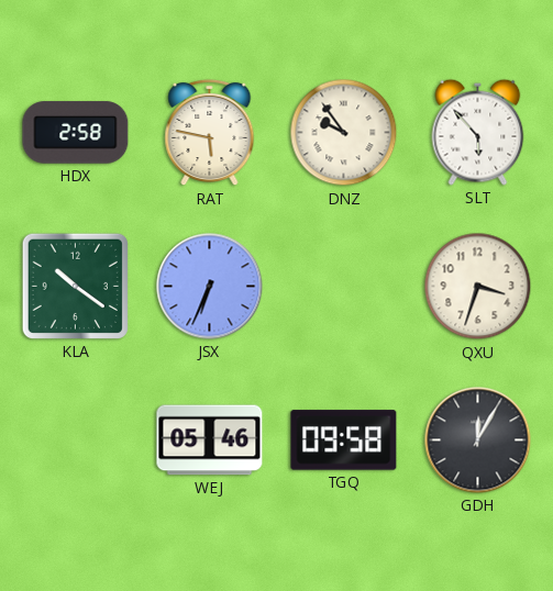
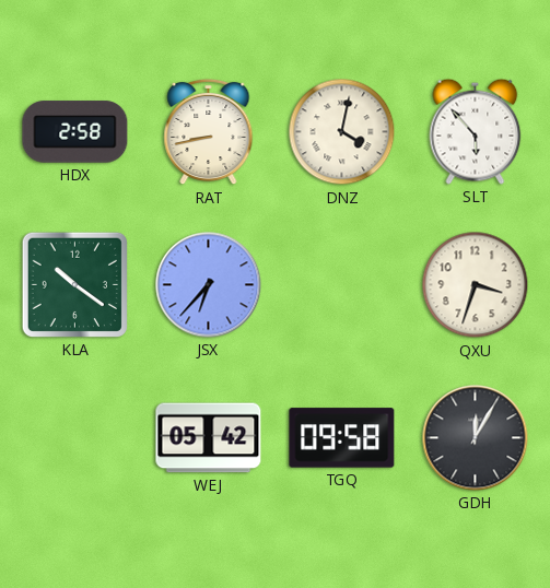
RAT: 5:47 -> 8:43
DNZ: 9:54 -> 4:02
JSX: 6:34 -> 6:37
WEJ: 05:46 -> 05:42
